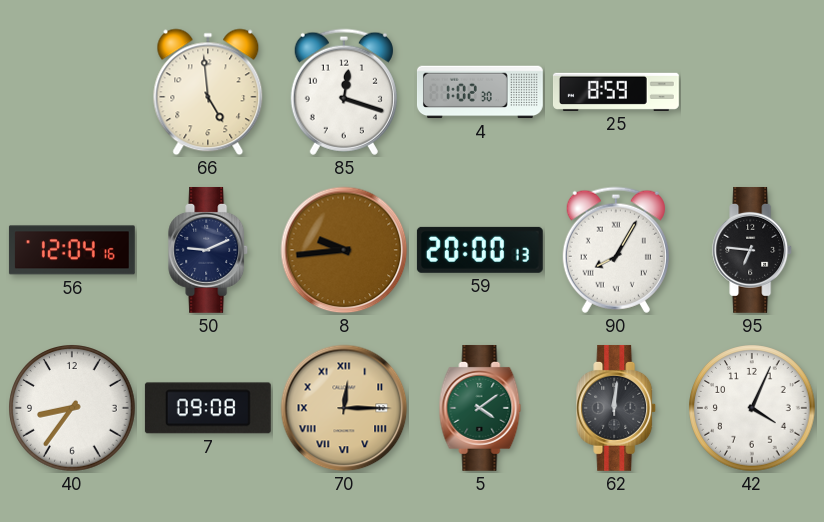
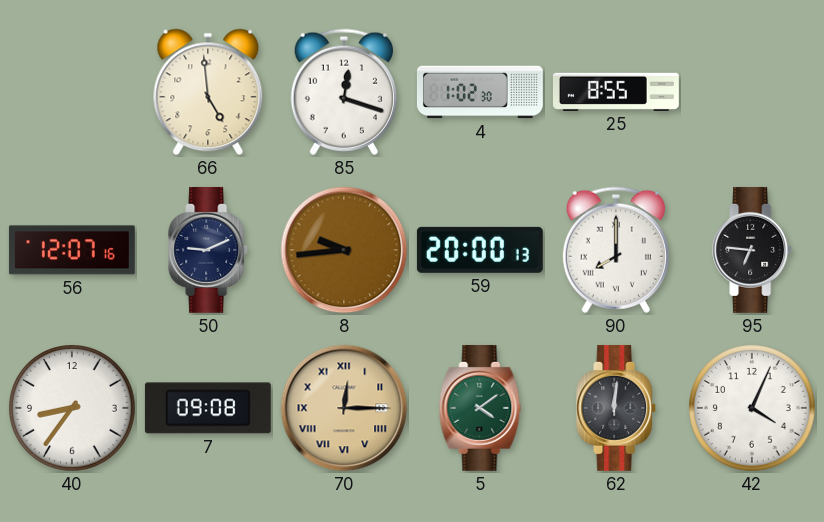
25: 8:59 -> 8:55
56: 12:04 -> 12:07
90: 8:05 -> 8:00
